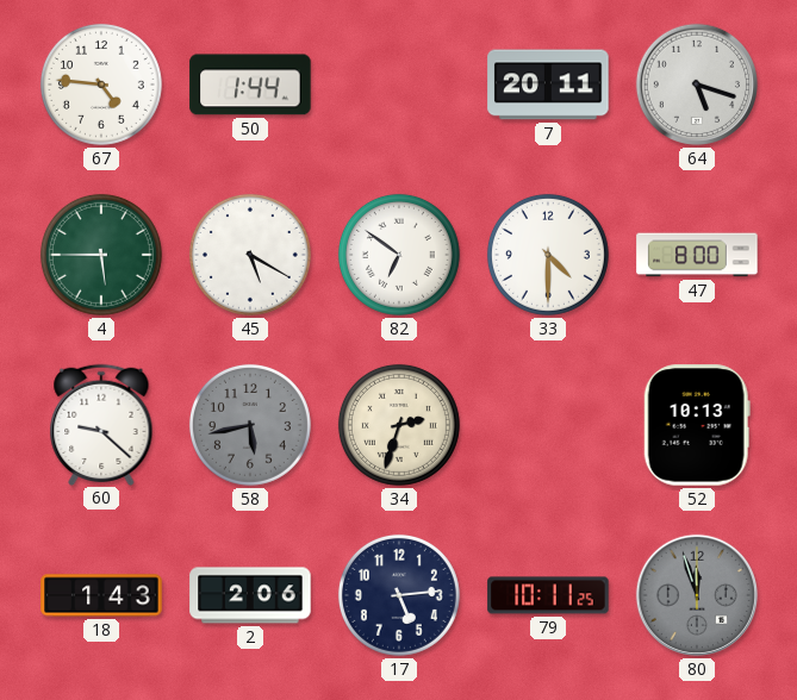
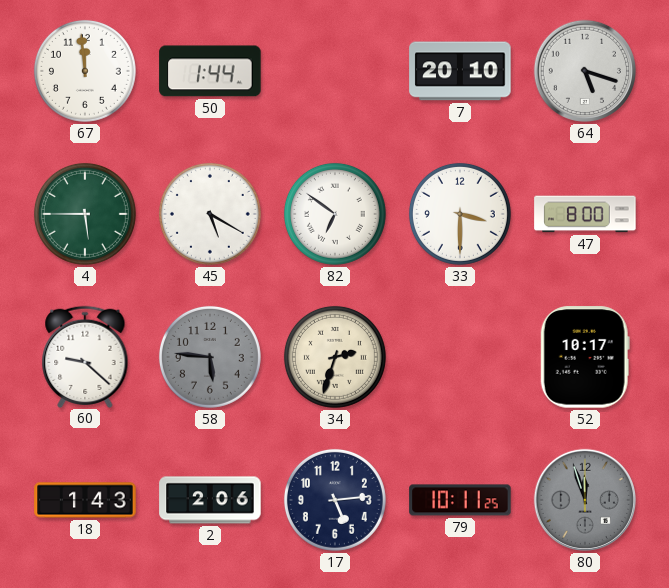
67: 4:46 -> 11:59
7: 20:11 -> 20:10
33: 4:30 -> 3:30
58: 5:43 -> 5:46
52: 10:13 -> 10:17
